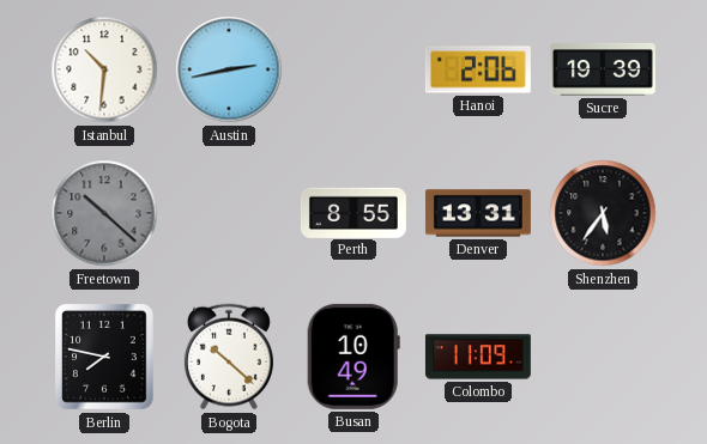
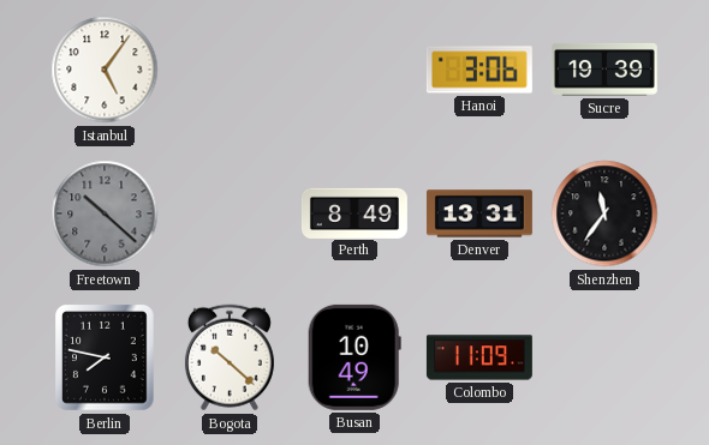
Istanbul: 10:31 -> 5:06
Austin: 2:43 -> none
Hanoi: 2:06 -> 3:06
Perth: 8:55 -> 8:49
Shenzhen: 5:36 -> 11:36
